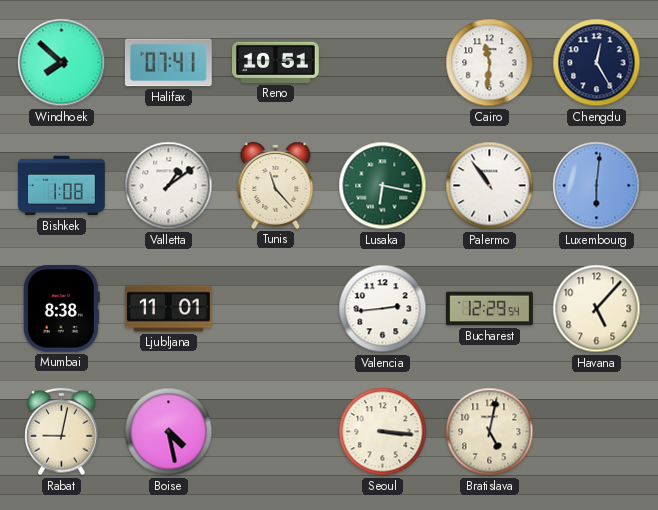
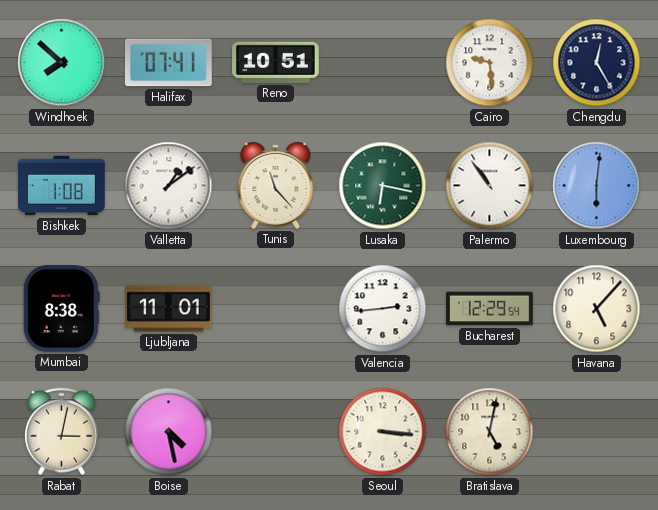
Cairo: 11:31 -> 9:29
Rabat: 9:02 -> 3:02
